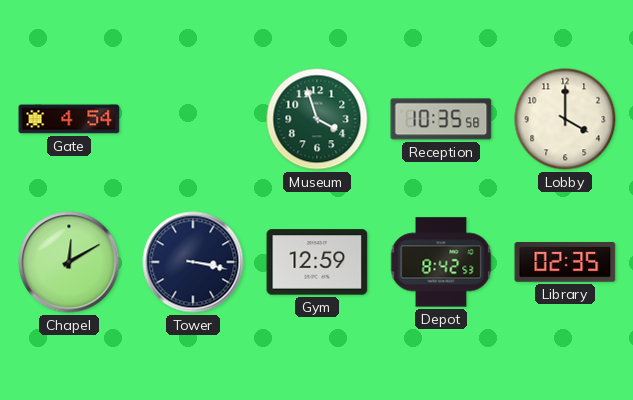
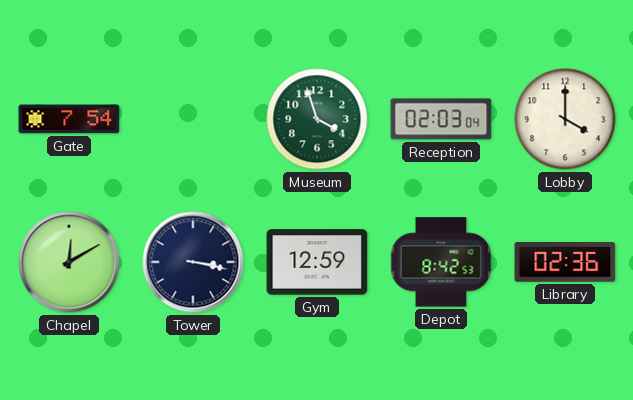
Gate: 4:54 -> 7:54
Reception: 10:35 -> 02:03
Library: 02:35 -> 02:36
